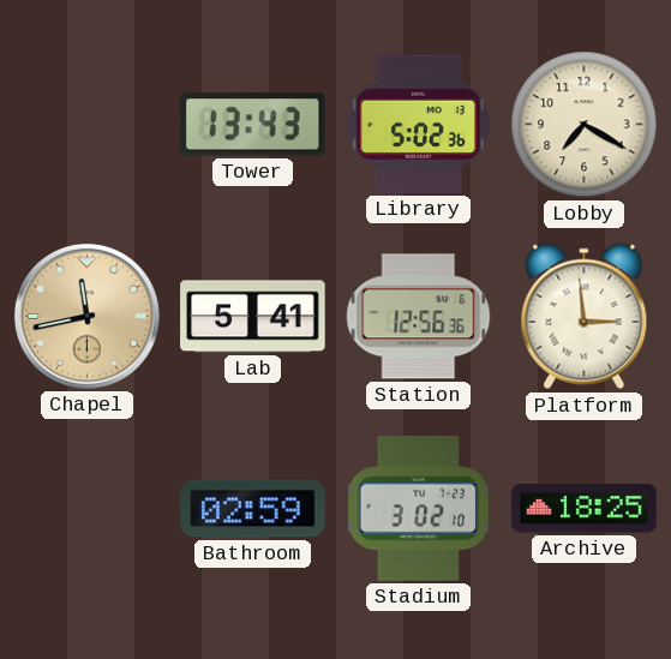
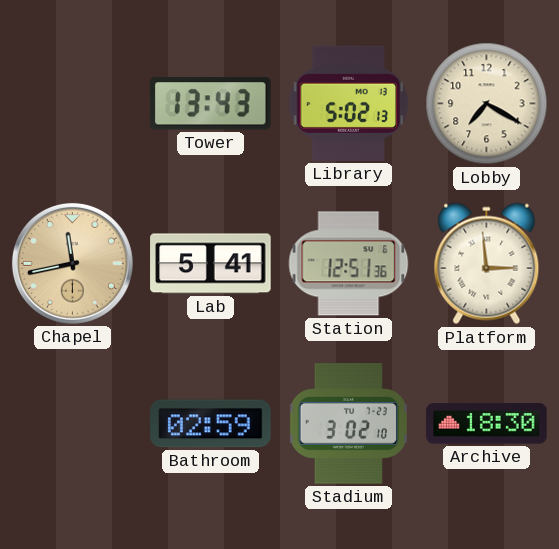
Library: 5:02:36 -> 5:02:13
Station: 12:56 -> 12:51
Archive: 18:25 -> 18:30
